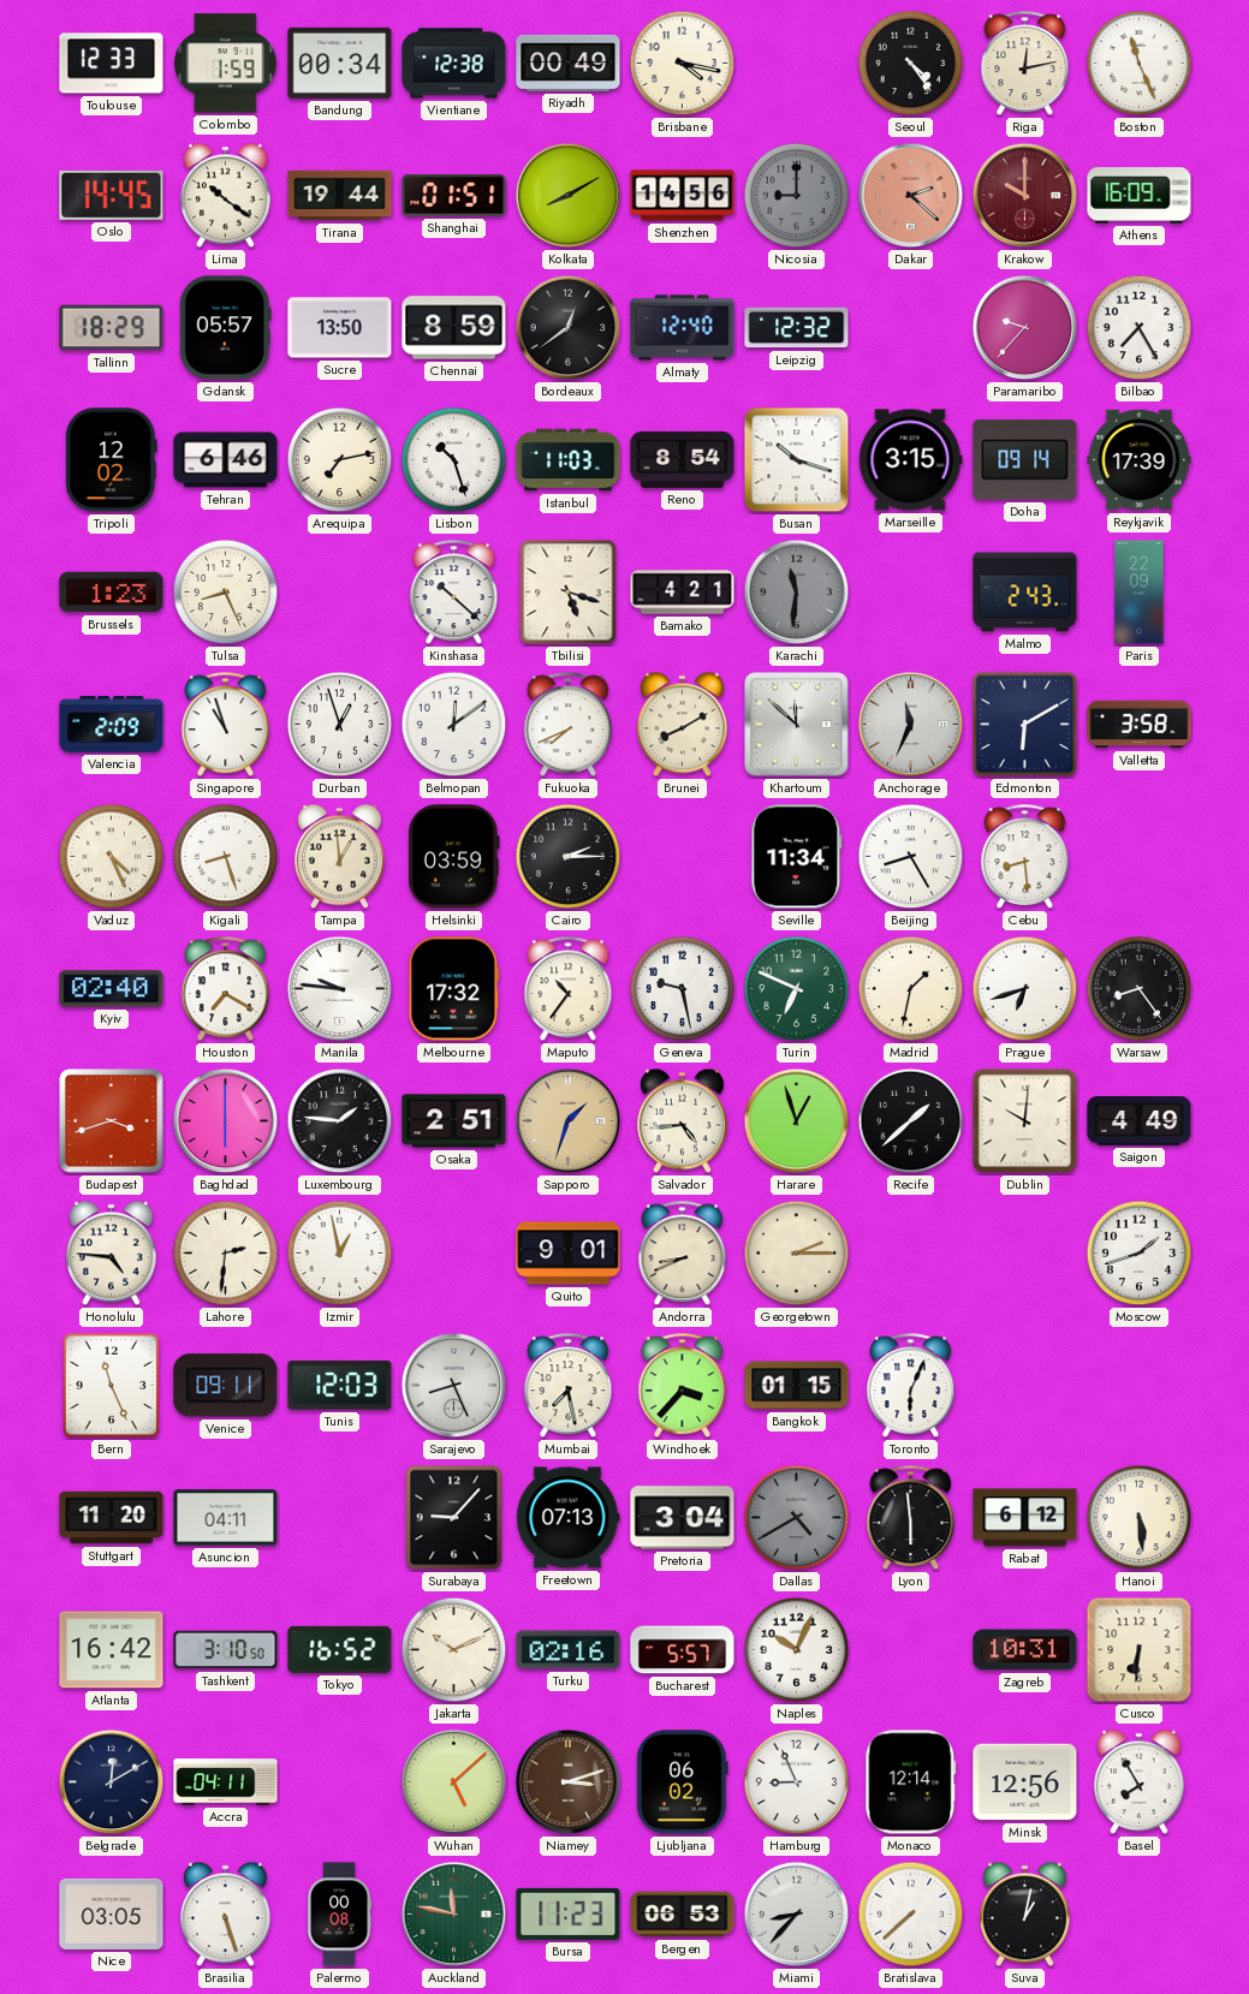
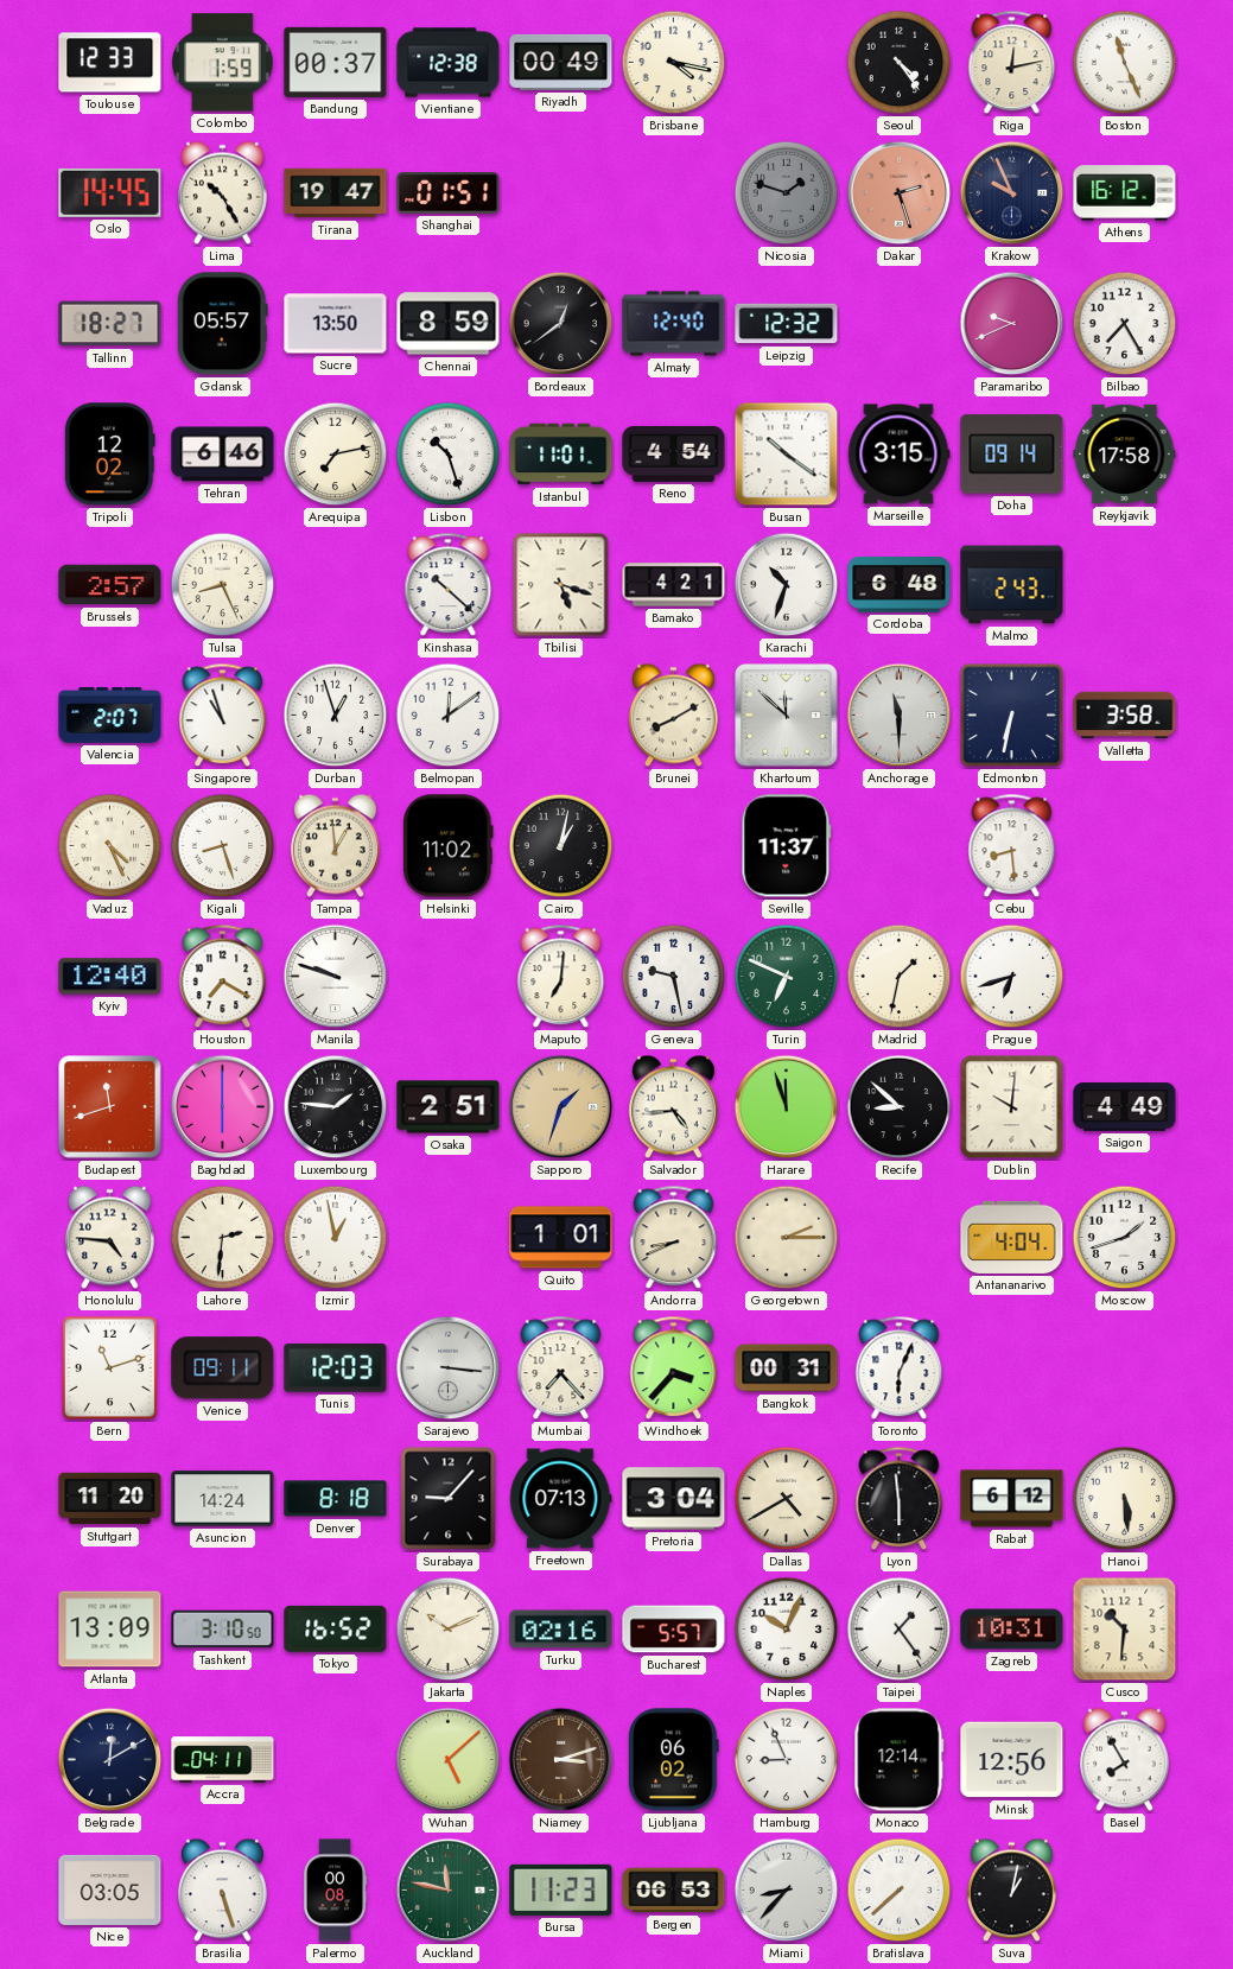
Bandung: 00:34 -> 00:37
Lima: 10:21 -> 10:25
Tirana: 19:44 -> 19:47
Kolkata: 8:10 -> none
Shenzhen: 14:56 -> none
Nicosia: 9:00 -> 1:48
Dakar: 2:22 -> 2:27
Krakow: 10:00 -> 9:56
Krakow dial: burgundy -> navy
Athens: 16:09 -> 16:12
Tallinn: 18:29 -> 18:27
Paramaribo: 9:37 -> 9:41
Istanbul: 11:03 -> 11:01
Reno: 8:54 -> 4:54
Busan: 10:18 -> 10:21
Reykjavik: 17:39 -> 17:58
Brussels: 1:23 -> 2:57
Karachi: 11:31 -> 10:33
Karachi dial: grey -> white
Cordoba: none -> 6:48
Paris: 22:09 -> none
Valencia: 2:09 -> 2:07
Fukuoka: 7:41 -> none
Anchorage: 11:34 -> 11:30
Edmonton: 6:10 -> 6:32
Helsinki: 03:59 -> 11:02
Cairo: 2:15 -> 1:02
Seville: 11:34 -> 11:37
Beijing: 8:25 -> none
Kyiv: 02:40 -> 12:40
Manila: 9:46 -> 9:48
Melbourne: 17:32 -> none
Maputo: 10:36 -> 7:01
Warsaw: 8:24 -> none
Budapest: 3:42 -> 11:42
Harare: 12:57 -> 11:57
Recife: 1:38 -> 8:52
Quito: 9:01 -> 1:01
Antananarivo: none -> 4:04
Bern: 11:26 -> 11:12
Sarajevo: 8:26 -> 3:16
Mumbai: 7:28 -> 7:23
Bangkok: 01:15 -> 00:31
Asuncion: 04:11 -> 14:24
Denver: none -> 8:18
Dallas dial: grey -> cream
Atlanta: 16:42 -> 13:09
Taipei: none -> 1:24
Cusco: 6:31 -> 10:31
